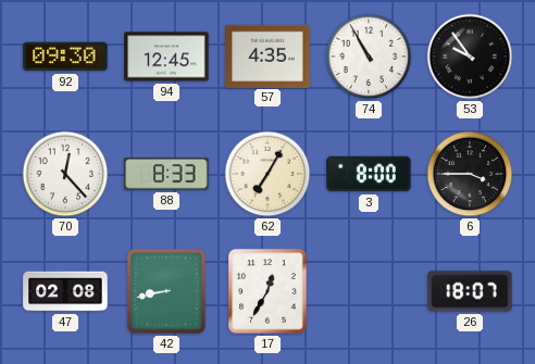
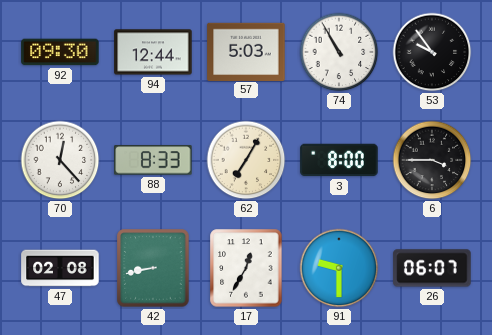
94: 12:45 -> 12:44
57: 4:35 -> 5:03
91: none -> 9:30
26: 18:07 -> 06:07
